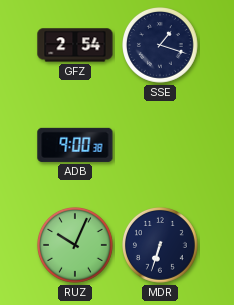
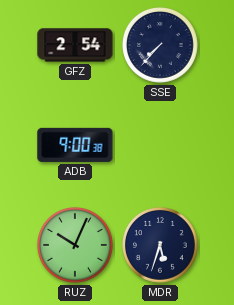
SSE: 1:18 -> 7:37
MDR: 6:33 -> 5:33
